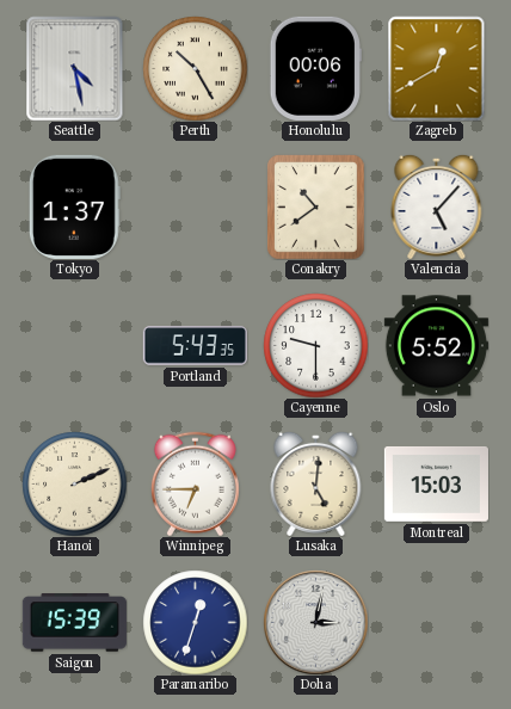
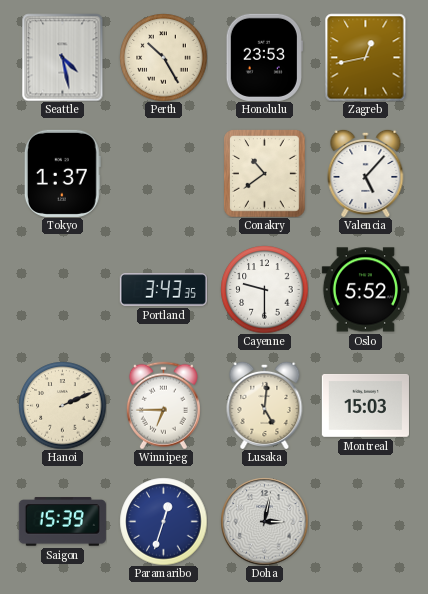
Honolulu: 00:06 -> 23:53
Zagreb: 12:40 -> 12:43
Portland: 5:43 -> 3:43
